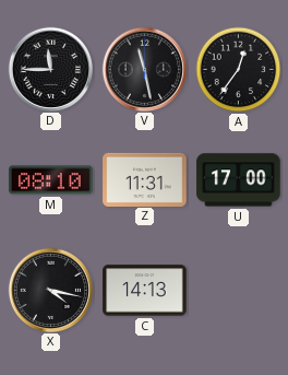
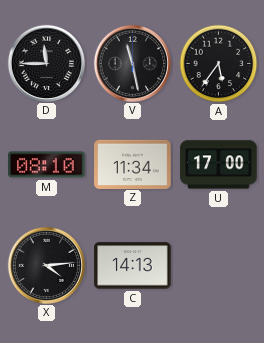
A: 12:36 -> 5:36
Z: 11:31 -> 11:34
X: 4:17 -> 4:14
